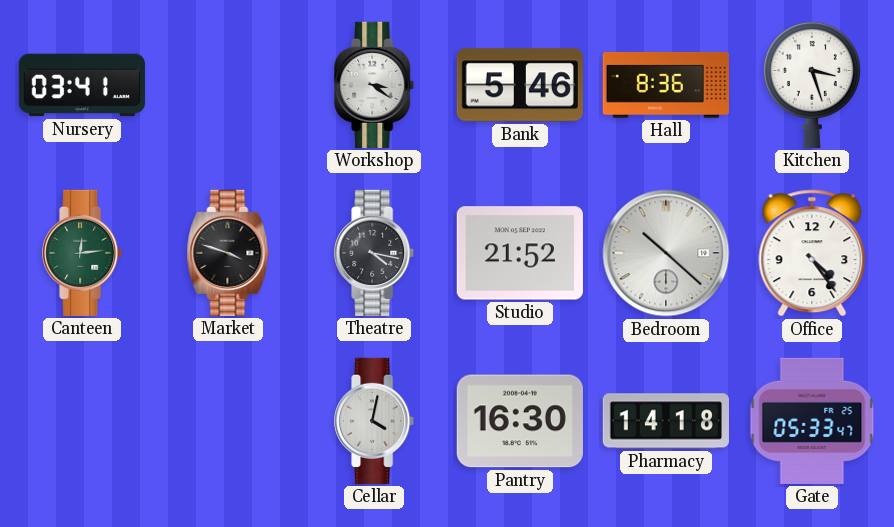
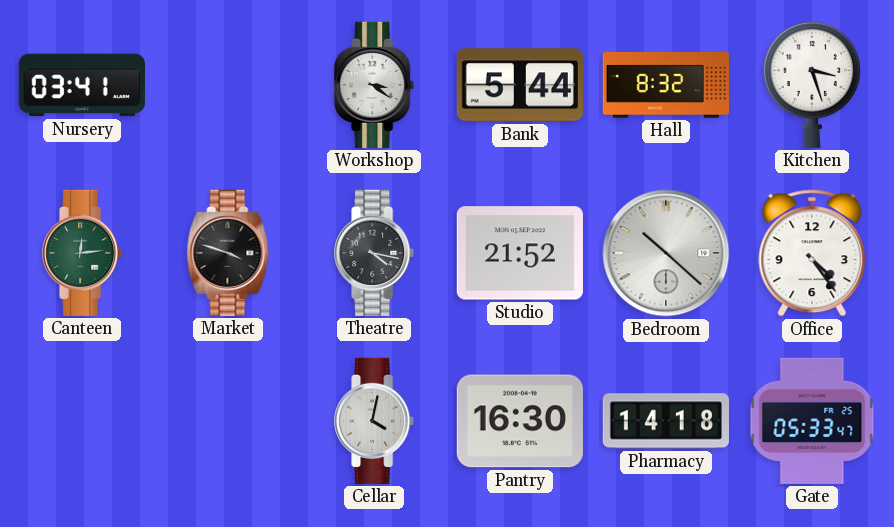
Bank: 5:46 -> 5:44
Hall: 8:36 -> 8:32
